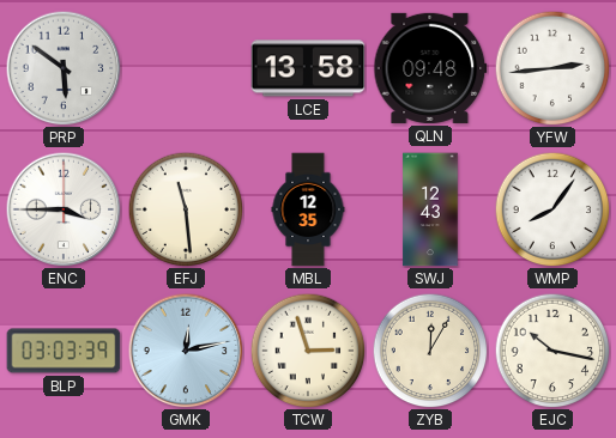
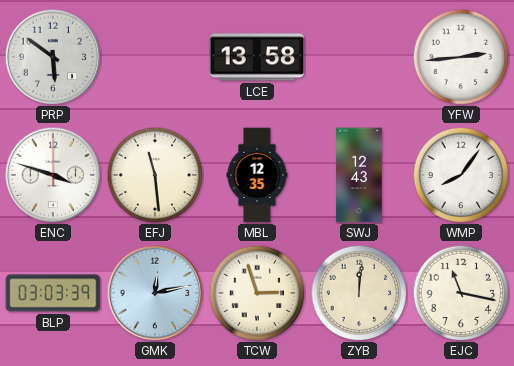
QLN: 09:48 -> none
ENC: 3:45 -> 3:48
ZYB: 12:05 -> 12:01
EJC: 10:17 -> 11:17
